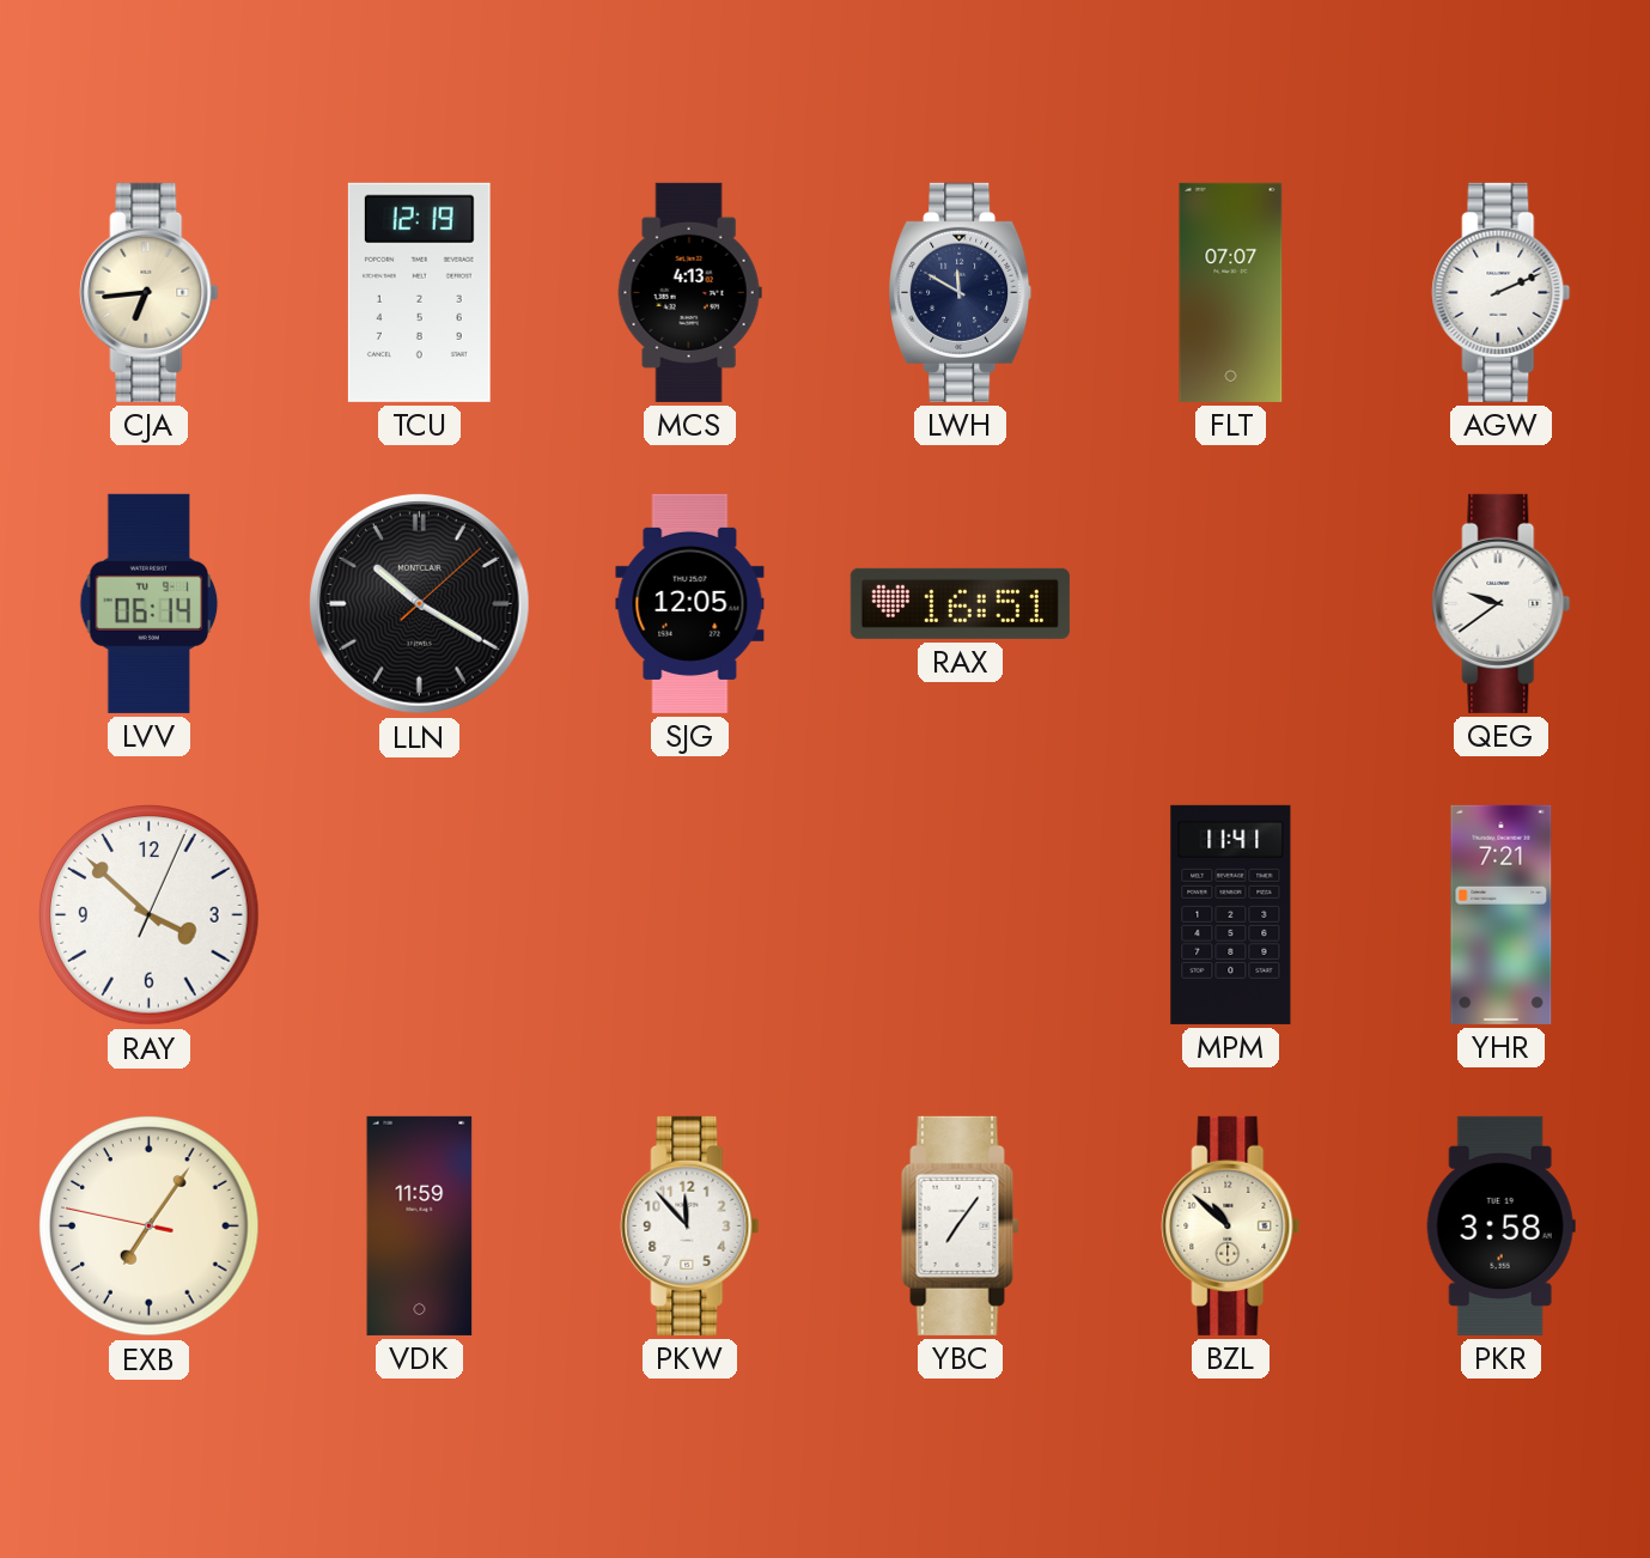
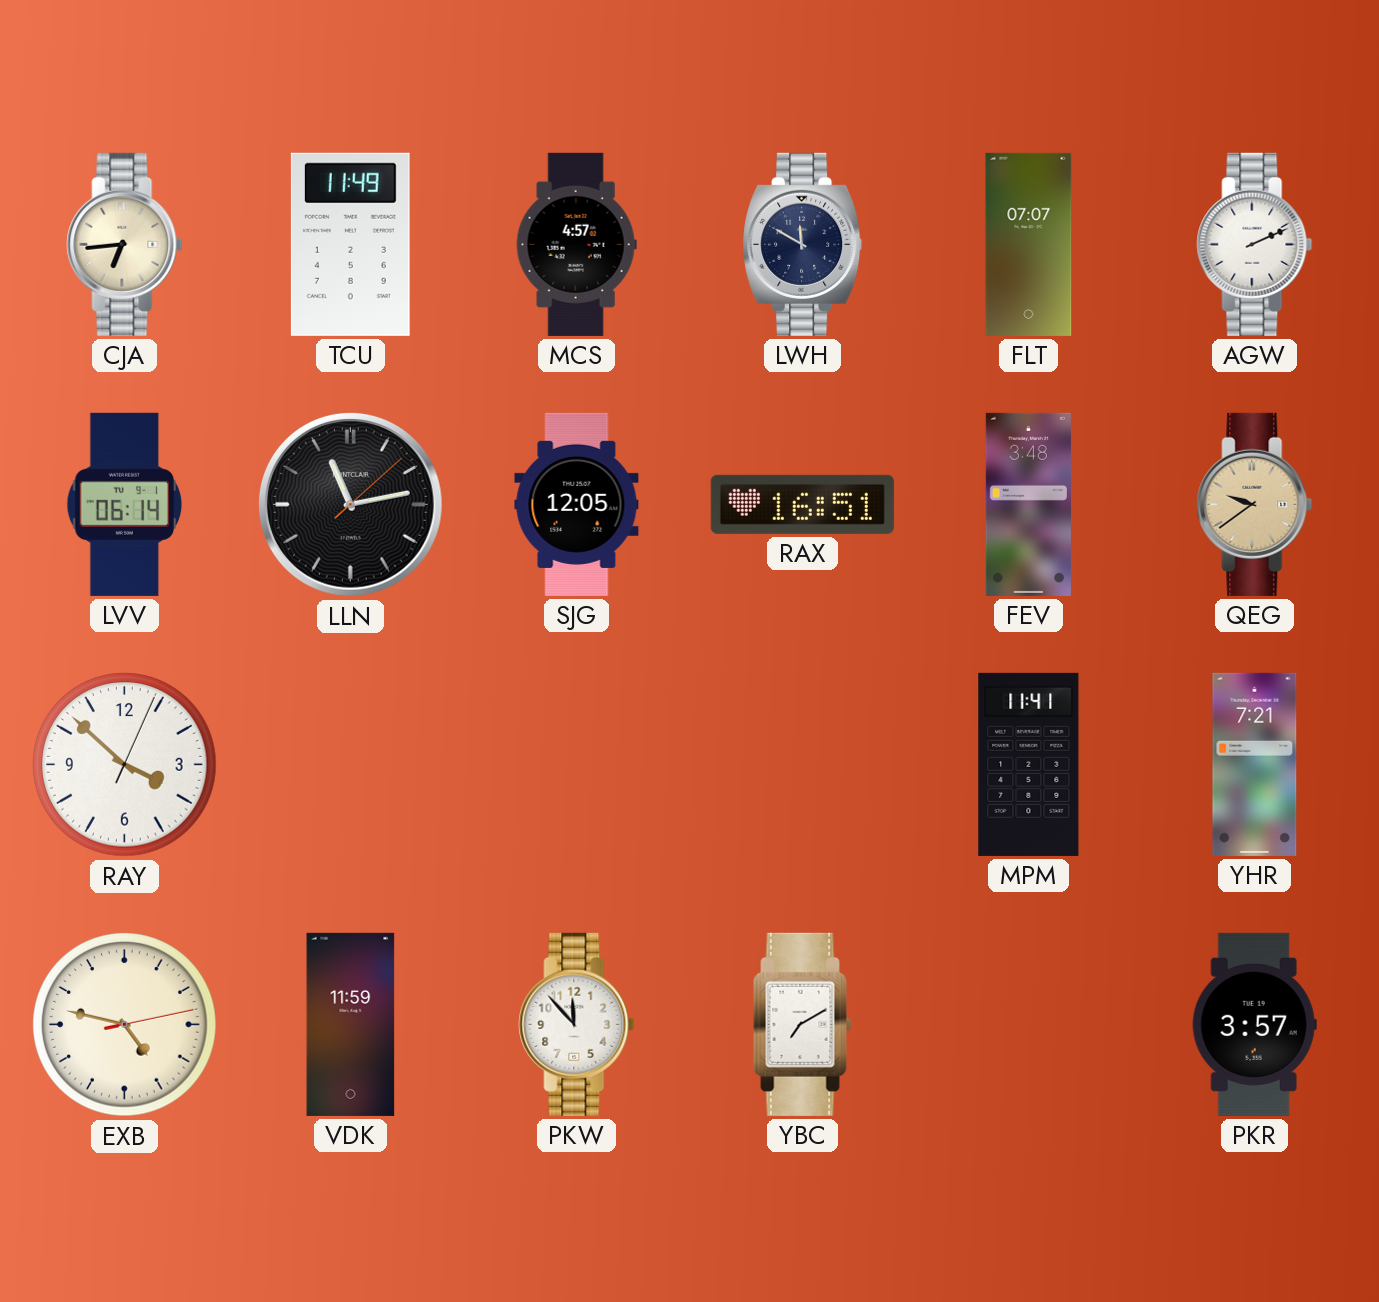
TCU: 12:19 -> 11:49
MCS: 4:13 -> 4:57
LLN: 10:20 -> 11:13
FEV: none -> 3:48
QEG dial: white -> champagne
EXB: 7:05 -> 4:47
YBC: 7:06 -> 7:10
BZL: 10:52 -> none
PKR: 3:58 -> 3:57
